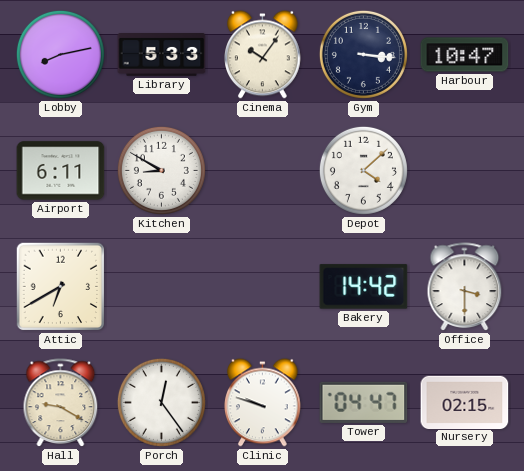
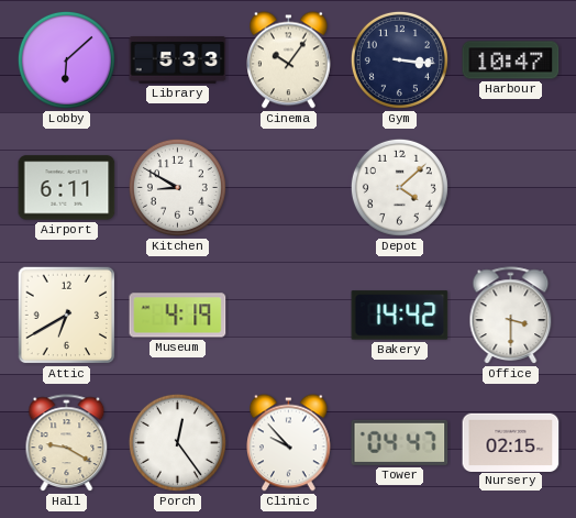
Lobby: 8:13 -> 6:08
Museum: none -> 4:19
Clinic: 9:48 -> 9:53
